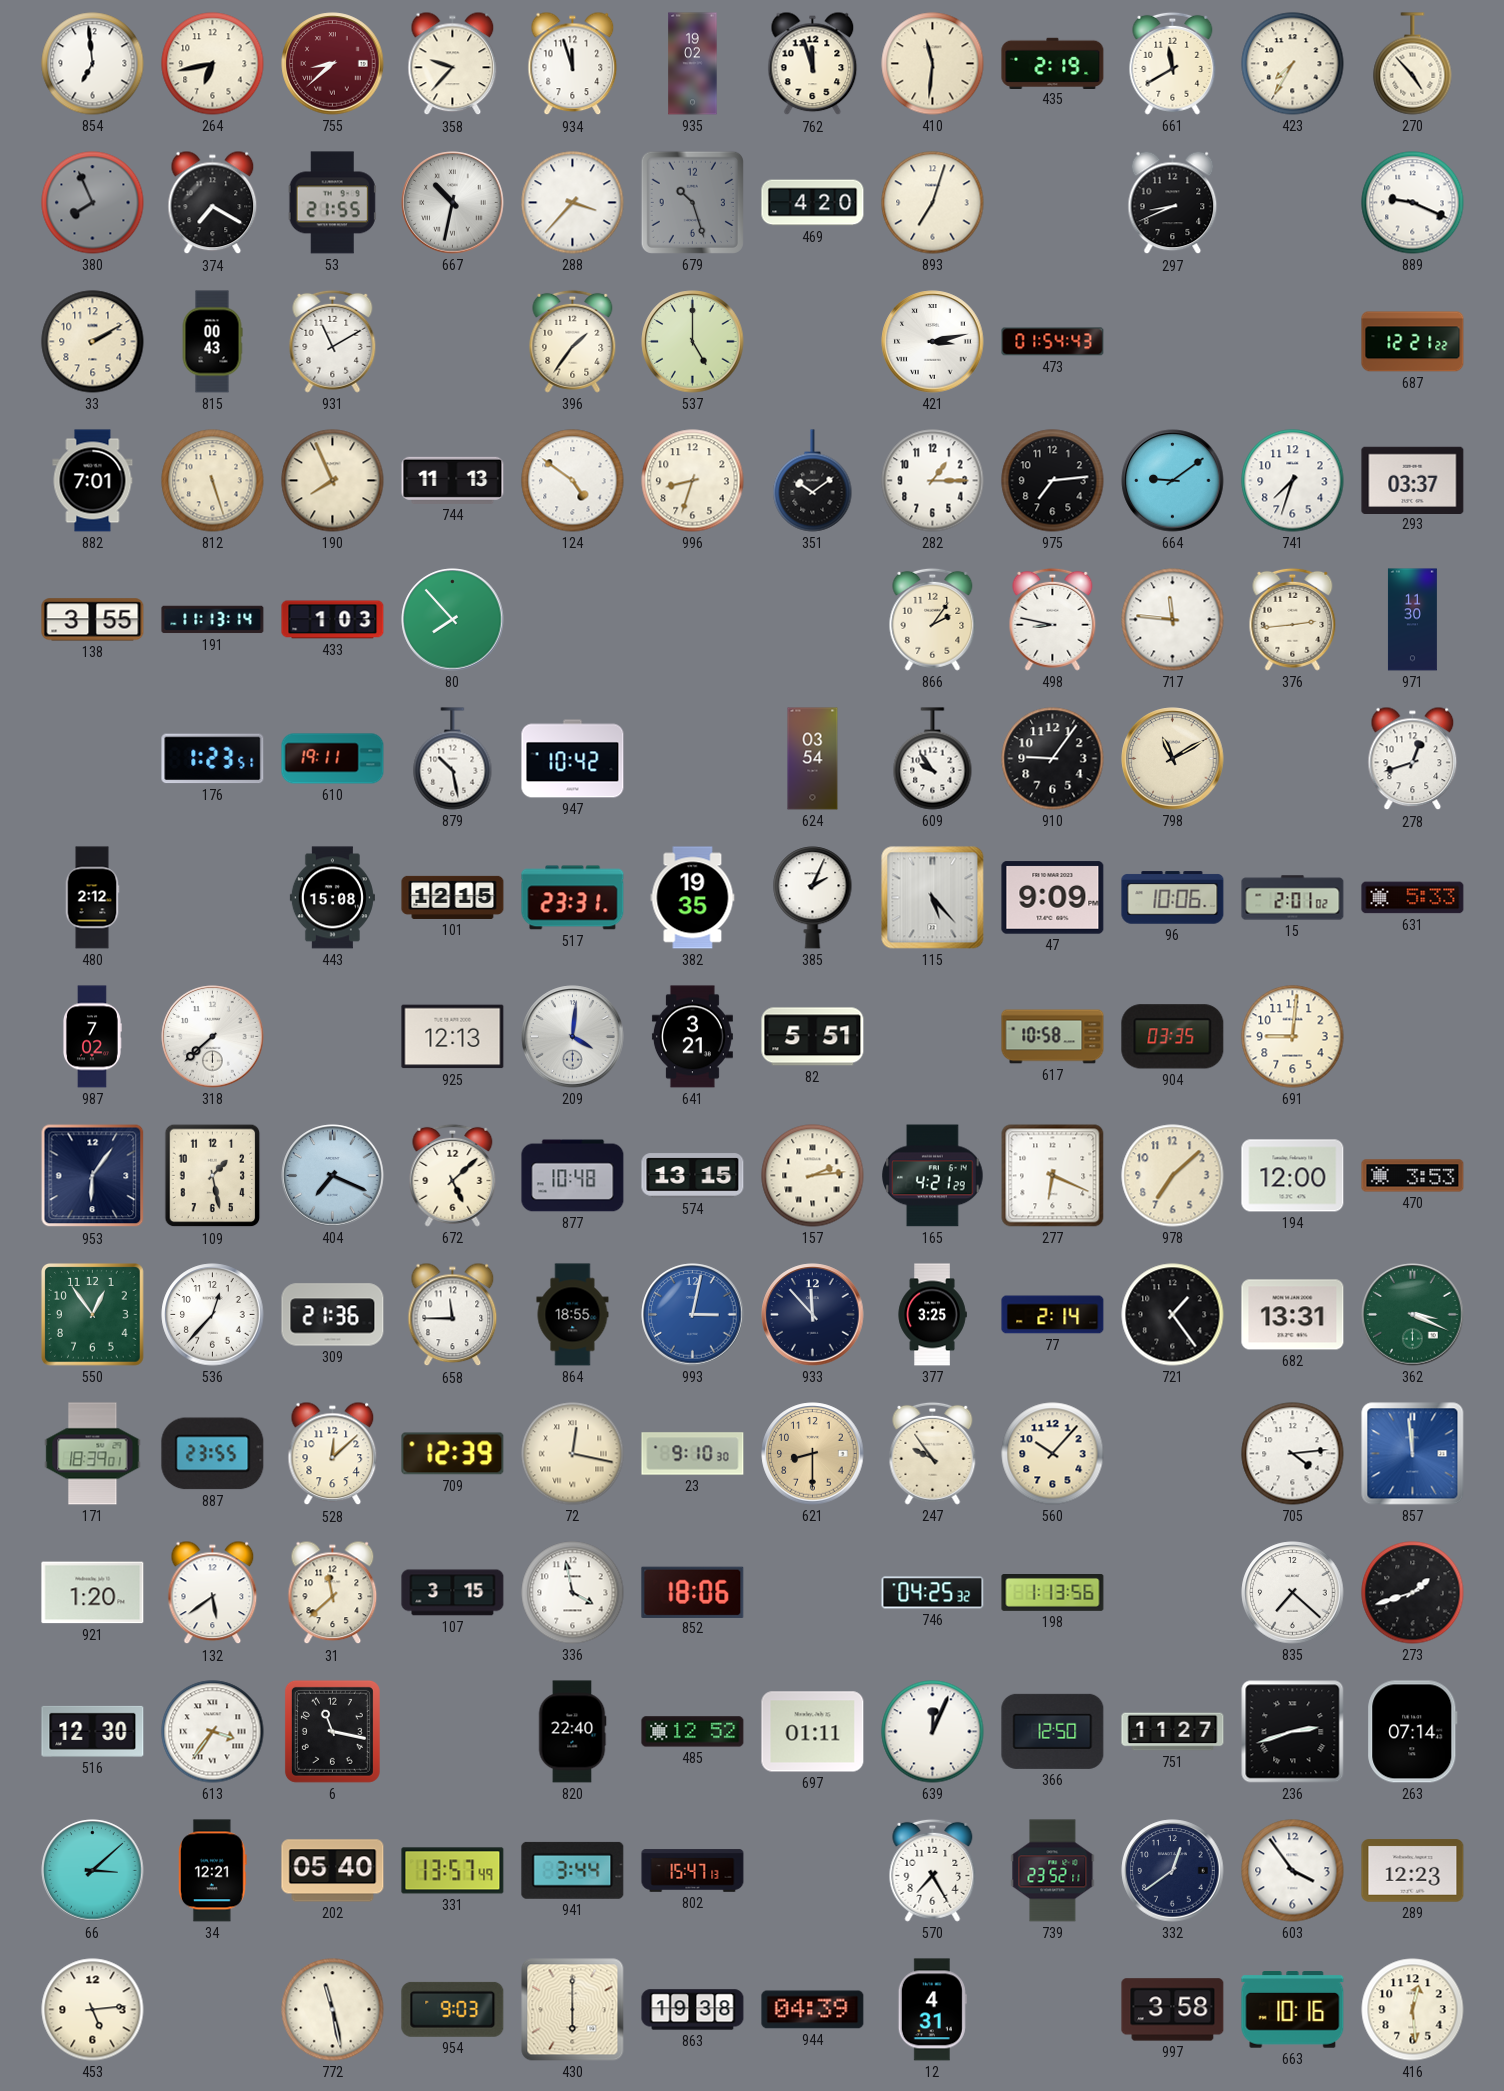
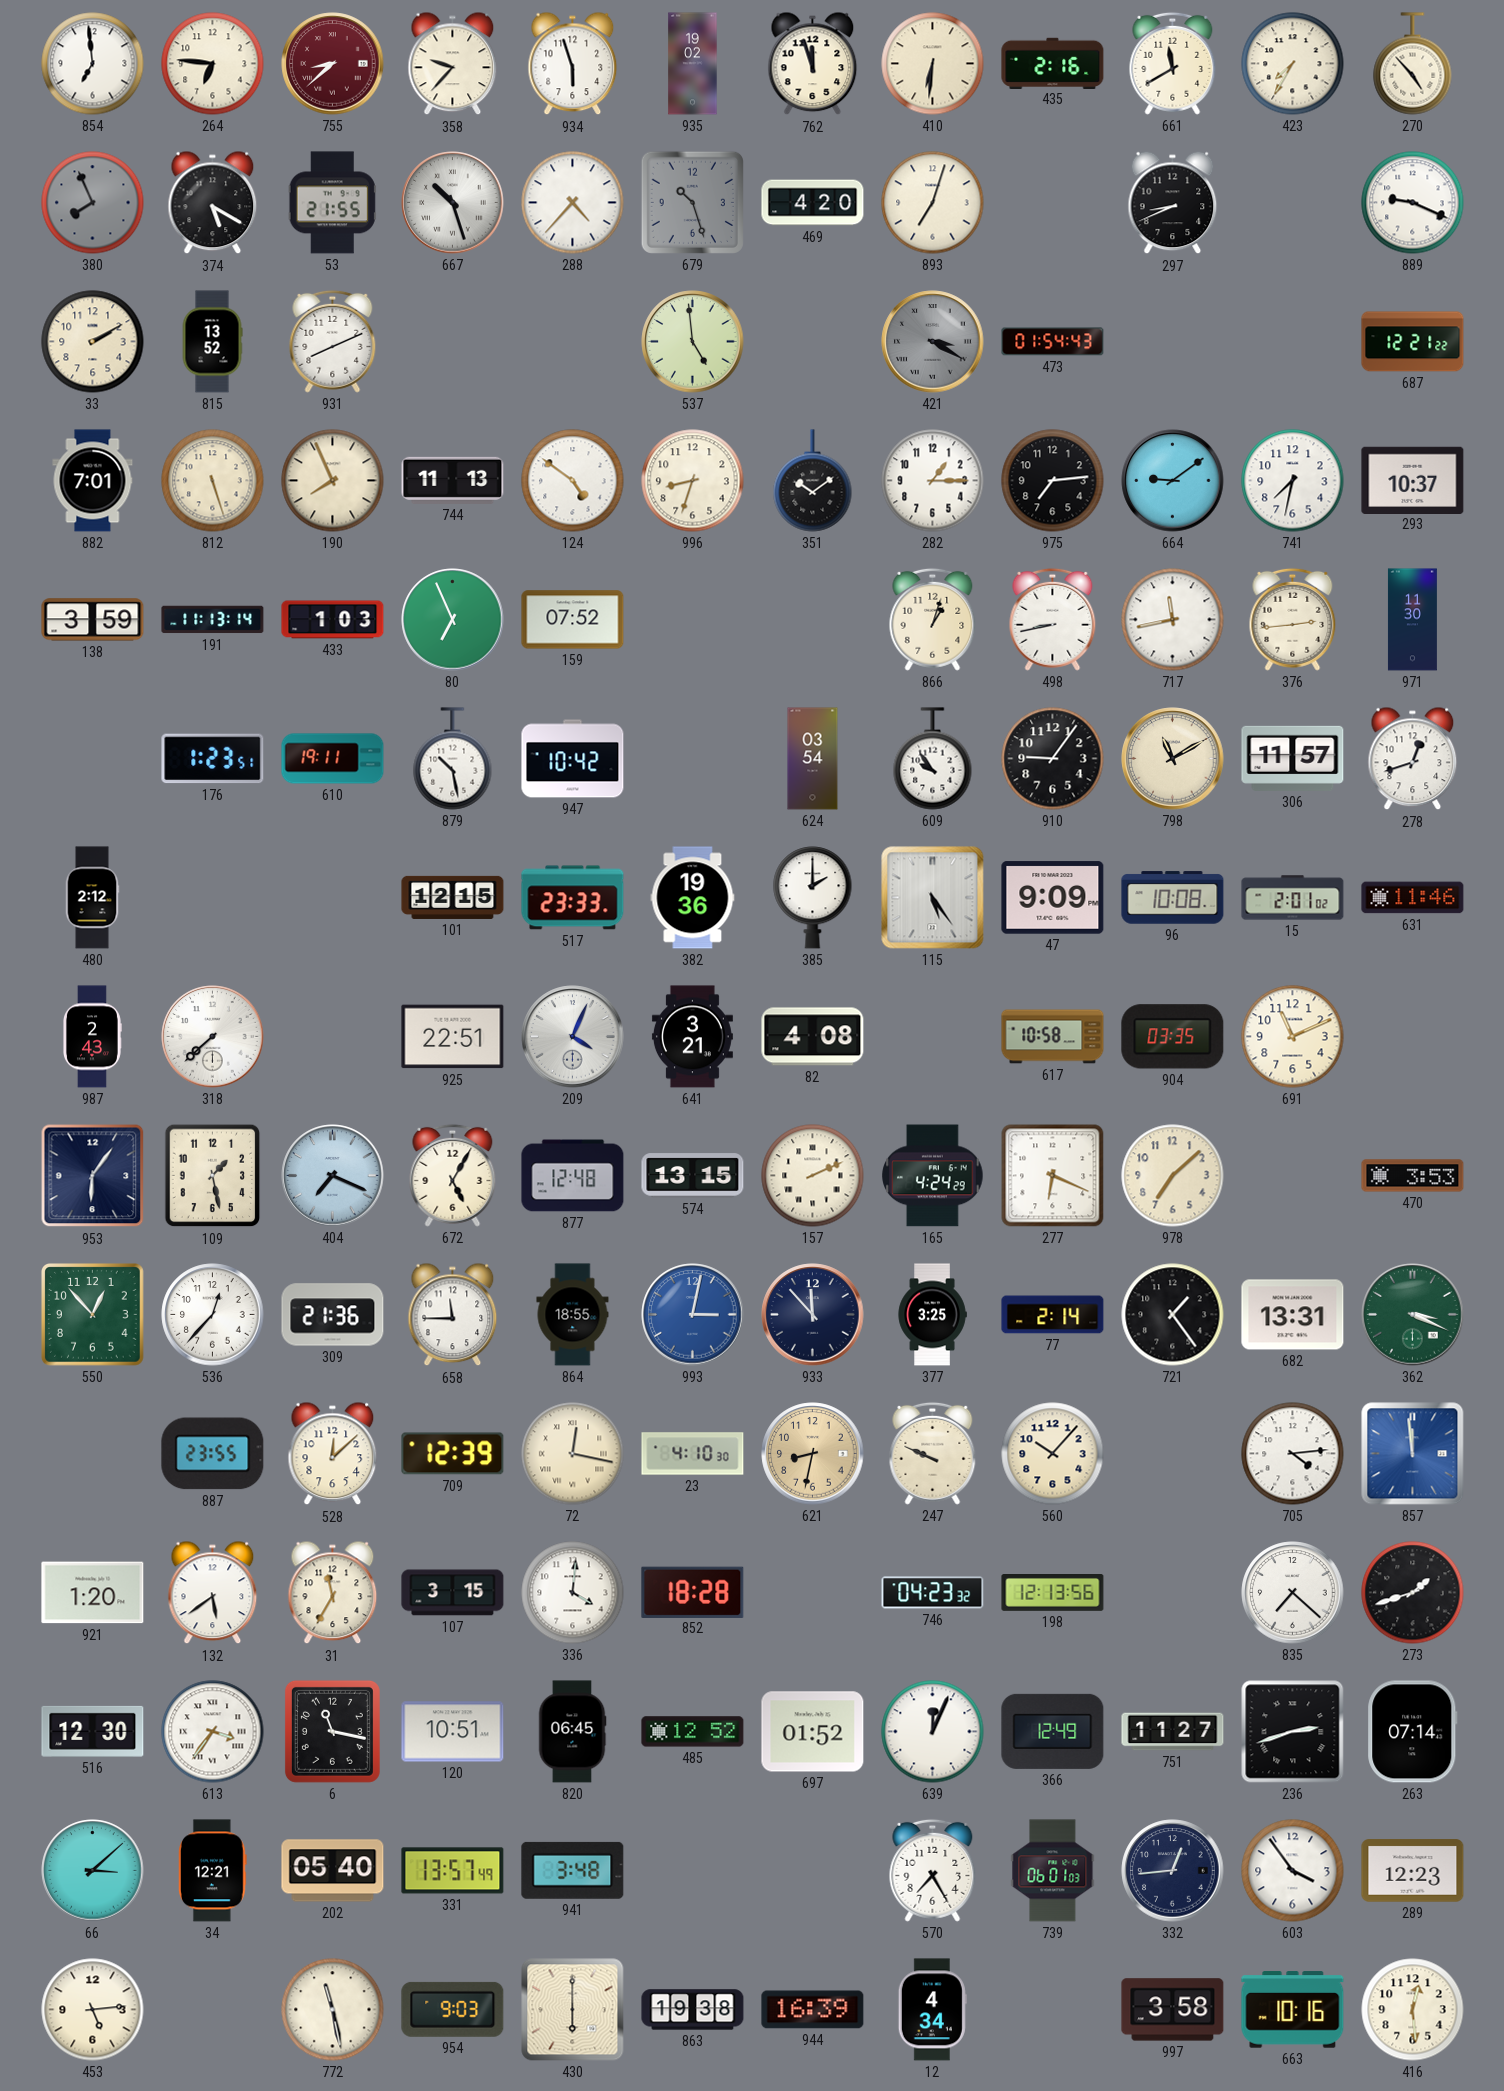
264: 6:43 -> 6:46
934: 11:57 -> 5:57
410: 11:31 -> 6:31
435: 2:19 -> 2:16
374: 7:20 -> 5:20
667: 10:32 -> 10:27
288: 3:37 -> 4:37
815: 00:43 -> 13:52
931: 11:10 -> 8:11
396: 1:36 -> none
537: 5:00 -> 4:59
421: 3:13 -> 3:20
421 dial: white -> grey
741: 7:33 -> 7:32
293: 03:37 -> 10:37
138: 3:55 -> 3:59
80: 7:53 -> 6:56
159: none -> 07:52
866: 2:06 -> 1:03
498: 8:47 -> 8:43
717: 11:46 -> 11:43
306: none -> 11:57
443: 15:08 -> none
517: 23:31 -> 23:33
382: 19:35 -> 19:36
385: 2:04 -> 2:00
115: 5:23 -> 5:24
96: 10:06 -> 10:08
631: 5:33 -> 11:46
987: 7:02 -> 2:43
925: 12:13 -> 22:51
209: 4:01 -> 4:04
82: 5:51 -> 4:08
691: 9:01 -> 11:11
672: 5:08 -> 5:05
877: 10:48 -> 12:48
157: 2:14 -> 2:11
165: 4:21 -> 4:24
194: 12:00 -> none
550: 12:54 -> 12:53
171: 18:39 -> none
23: 9:10 -> 4:10
621: 8:30 -> 8:32
247: 9:54 -> 9:49
31: 11:38 -> 11:35
336: 3:58 -> 4:01
852: 18:06 -> 18:28
746: 04:25 -> 04:23
198: 1:13 -> 12:13
120: none -> 10:51
820: 22:40 -> 06:45
697: 01:11 -> 01:52
366: 12:50 -> 12:49
941: 3:44 -> 3:48
802: 15:47 -> none
739: 23:52 -> 06:01
332: 12:39 -> 12:44
944: 04:39 -> 16:39
12: 4:31 -> 4:34
